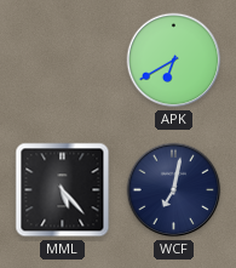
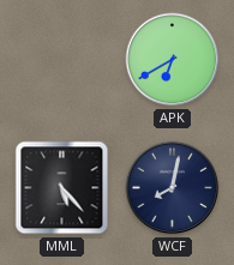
WCF: 7:02 -> 8:02
